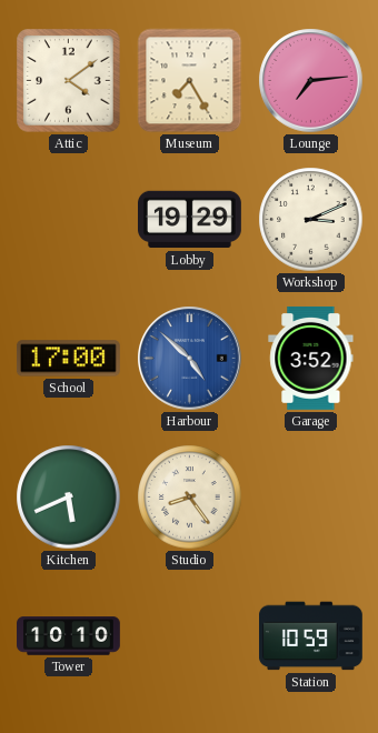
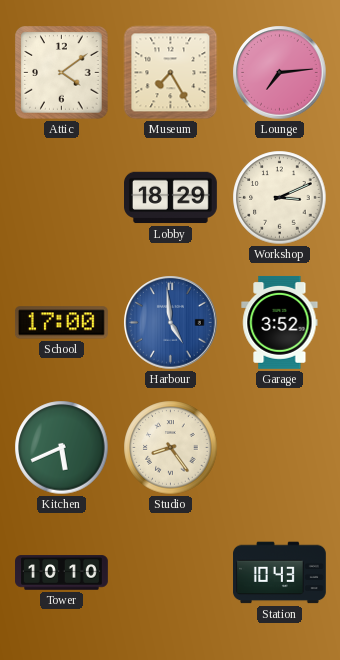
Lobby: 19:29 -> 18:29
Harbour: 4:52 -> 4:59
Station: 10:59 -> 10:43
